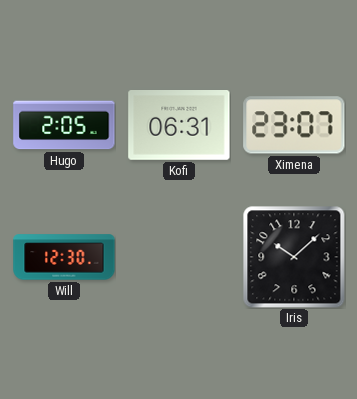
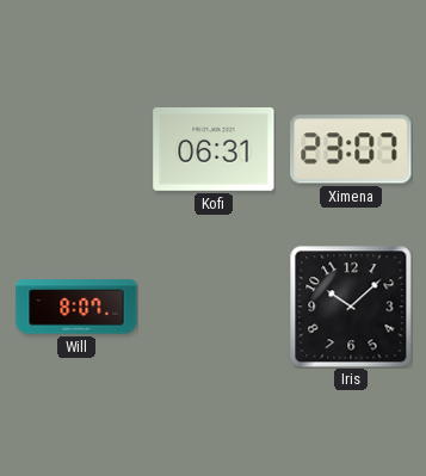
Hugo: 2:05 -> none
Will: 12:30 -> 8:07
